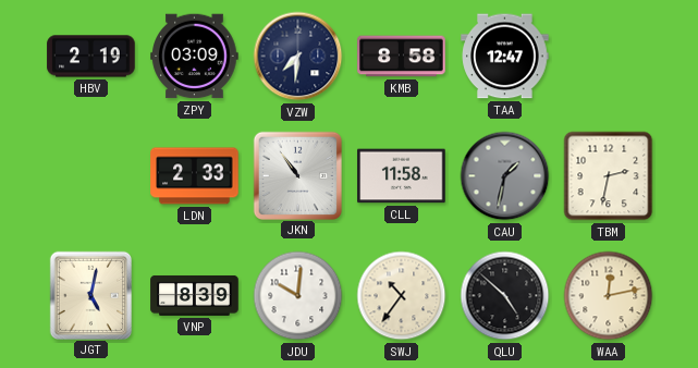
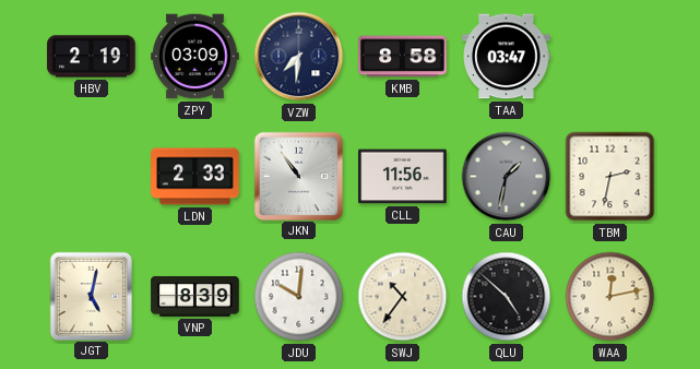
TAA: 12:47 -> 03:47
CLL: 11:58 -> 11:56
